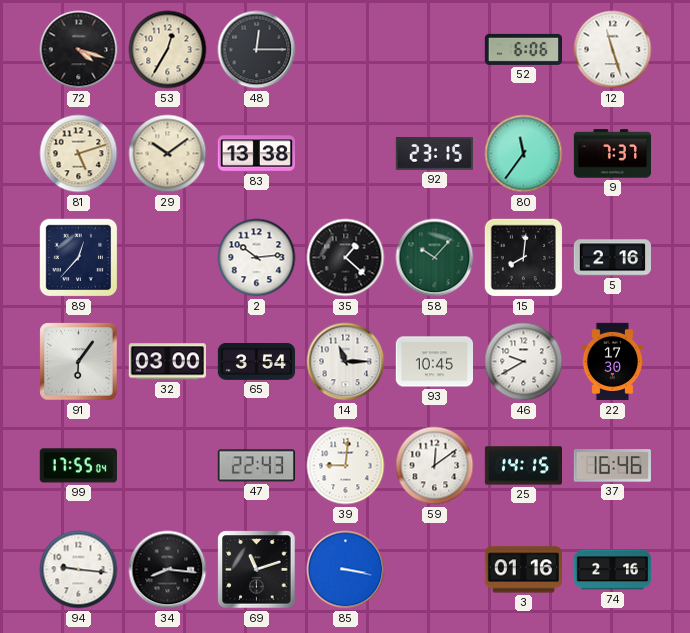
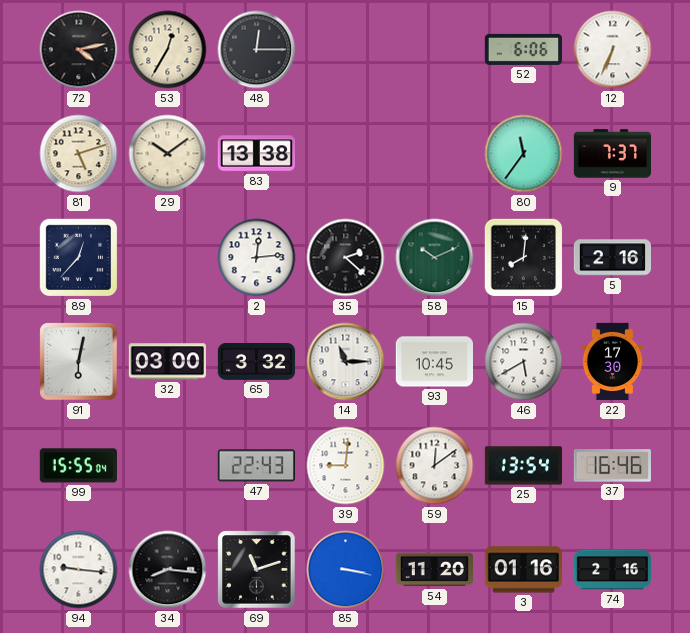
72: 4:18 -> 4:13
12: 11:27 -> 6:34
92: 23:15 -> none
2: 10:14 -> 12:14
35: 1:22 -> 2:22
58: 10:07 -> 10:11
91: 6:06 -> 6:02
65: 3:54 -> 3:32
46: 9:40 -> 5:40
99: 17:55 -> 15:55
25: 14:15 -> 13:54
54: none -> 11:20
